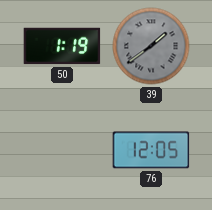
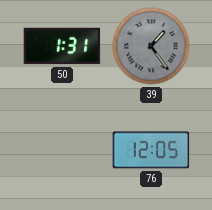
50: 1:19 -> 1:31
39: 1:39 -> 1:24
